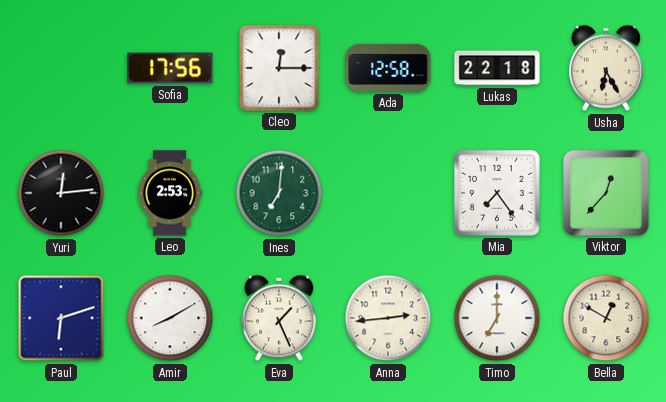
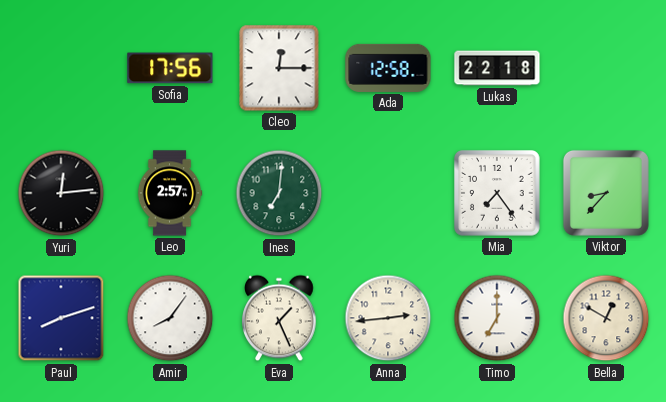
Usha: 6:25 -> none
Leo: 2:53 -> 2:57
Viktor: 12:37 -> 8:37
Paul: 6:12 -> 8:12
Amir: 8:10 -> 8:06
